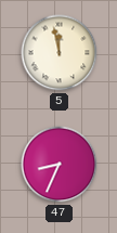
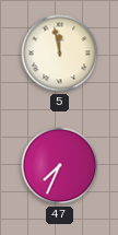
47: 8:34 -> 7:34
